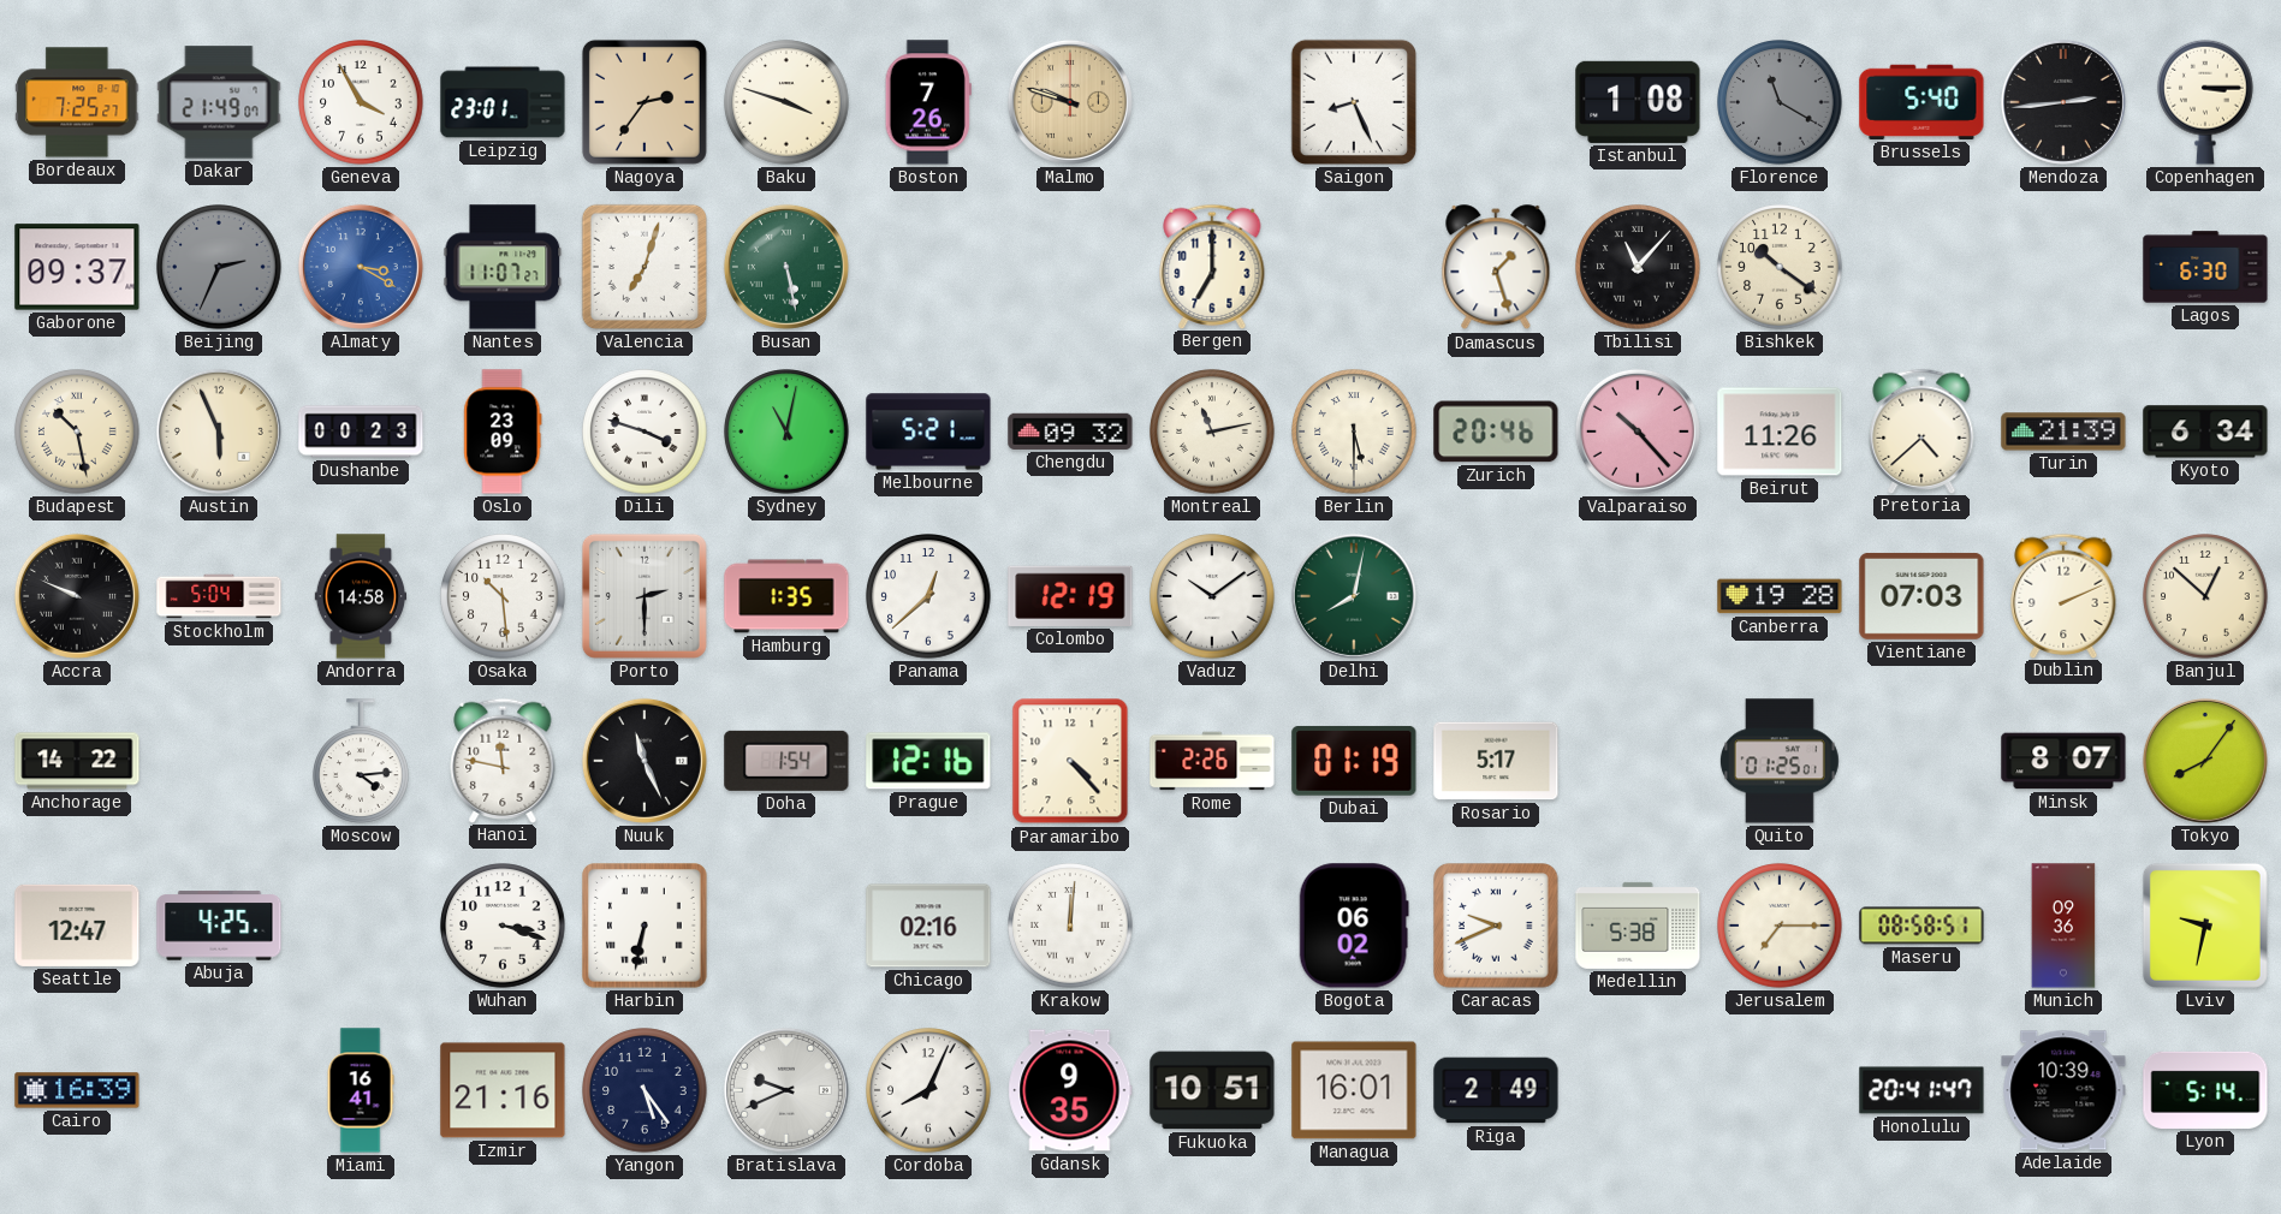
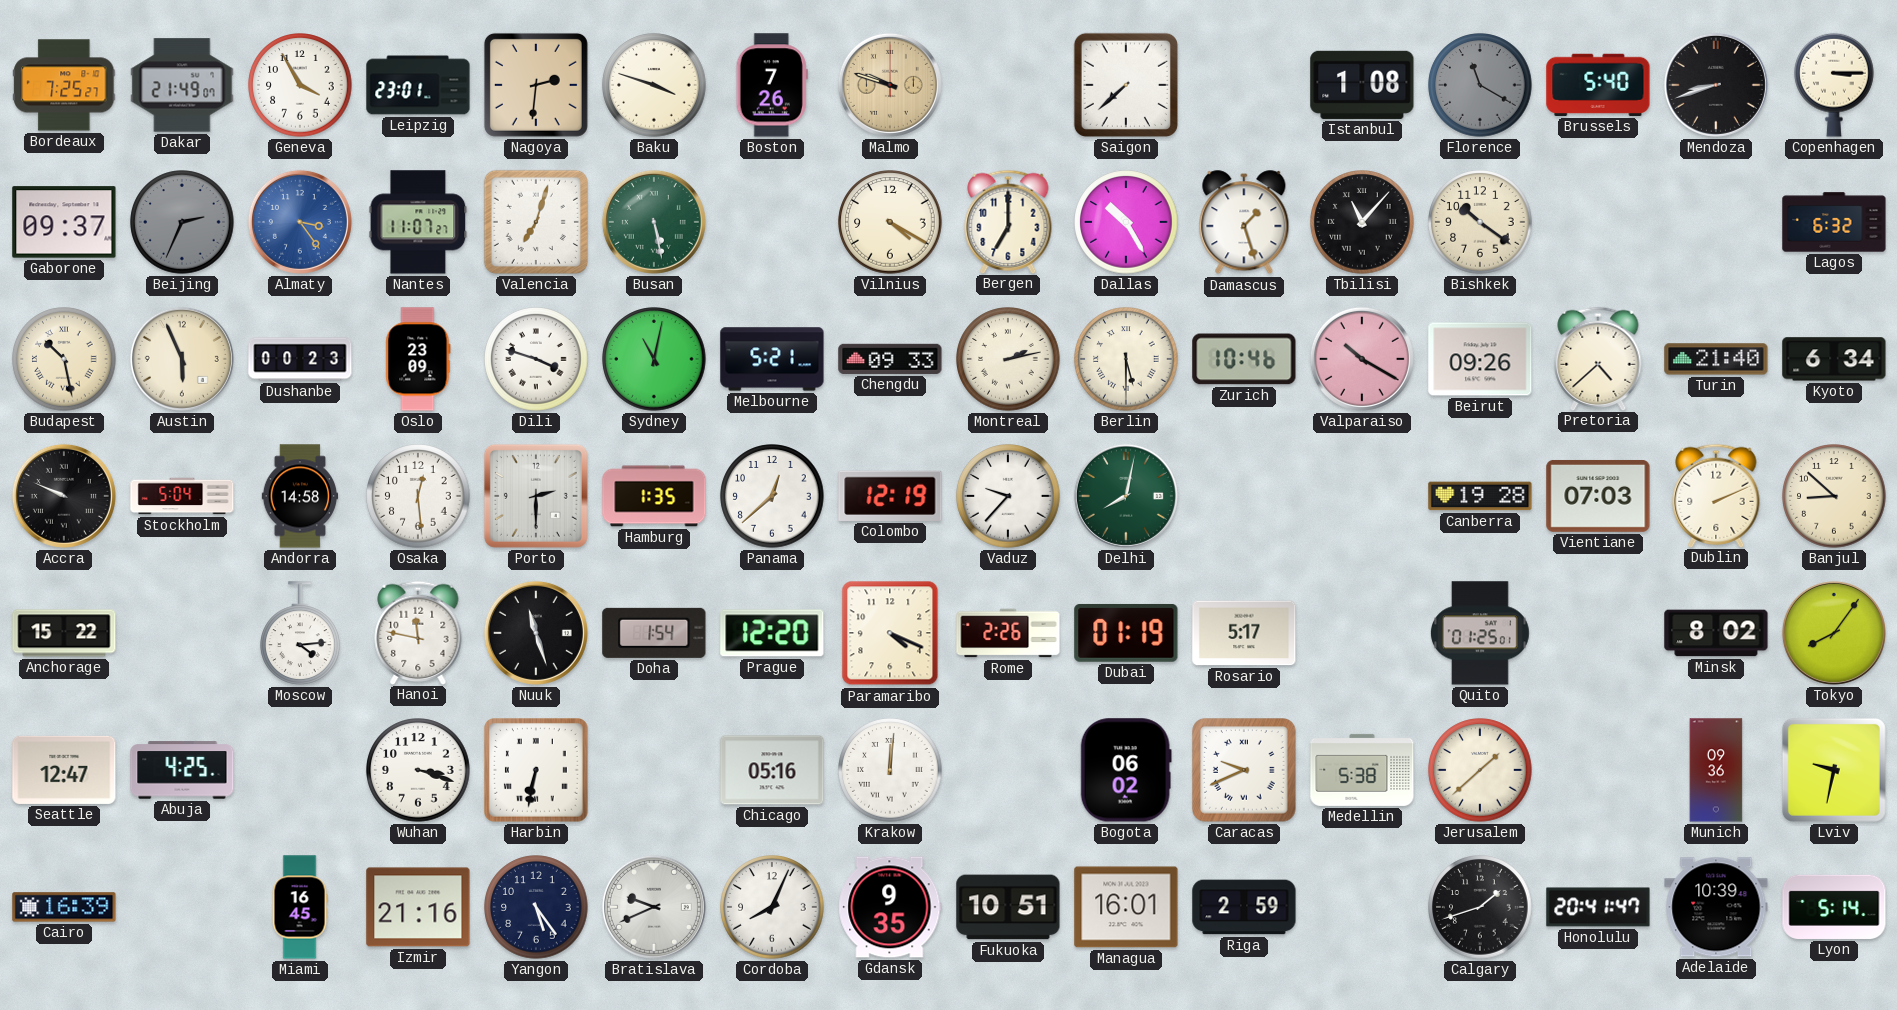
Nagoya: 2:36 -> 2:31
Saigon: 8:26 -> 7:38
Mendoza: 2:44 -> 8:42
Almaty: 3:20 -> 3:24
Vilnius: none -> 4:20
Dallas: none -> 10:25
Lagos: 6:30 -> 6:32
Chengdu: 09:32 -> 09:33
Montreal: 11:13 -> 2:13
Zurich: 20:46 -> 10:46
Valparaiso: 10:23 -> 10:20
Beirut: 11:26 -> 09:26
Turin: 21:39 -> 21:40
Osaka: 10:29 -> 12:29
Vaduz: 10:09 -> 9:37
Banjul: 12:52 -> 8:52
Anchorage: 14:22 -> 15:22
Nuuk: 11:26 -> 11:27
Prague: 12:16 -> 12:20
Paramaribo: 4:23 -> 4:19
Minsk: 8:07 -> 8:02
Chicago: 02:16 -> 05:16
Jerusalem: 7:15 -> 1:38
Maseru: 08:58 -> none
Miami: 16:41 -> 16:45
Riga: 2:49 -> 2:59
Calgary: none -> 1:42
